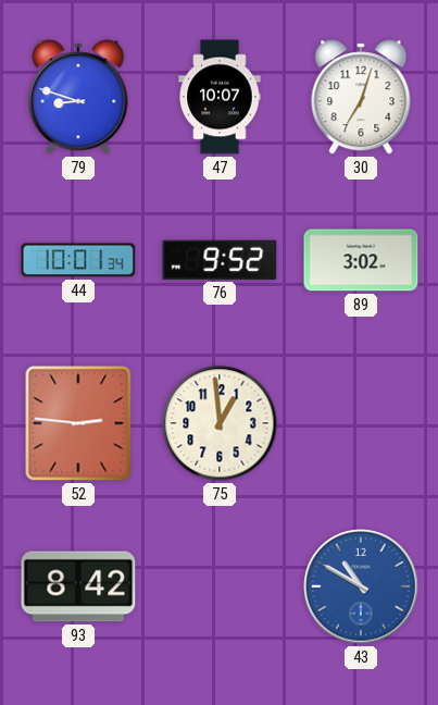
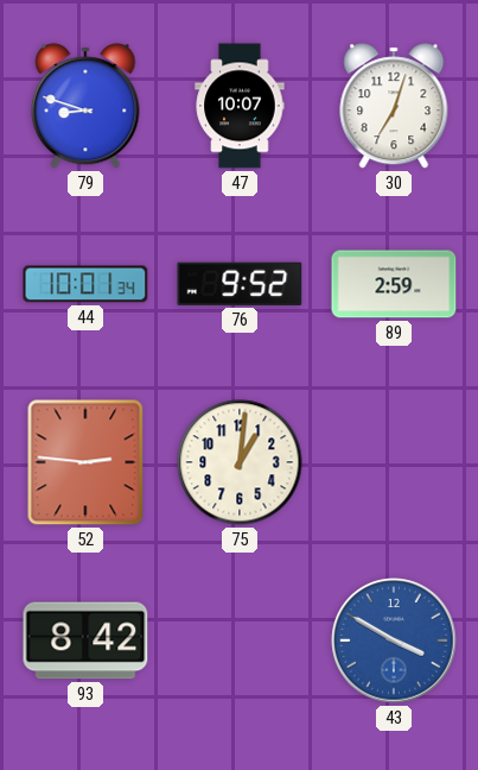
89: 3:02 -> 2:59
75: 12:59 -> 1:01
43: 10:50 -> 3:50
